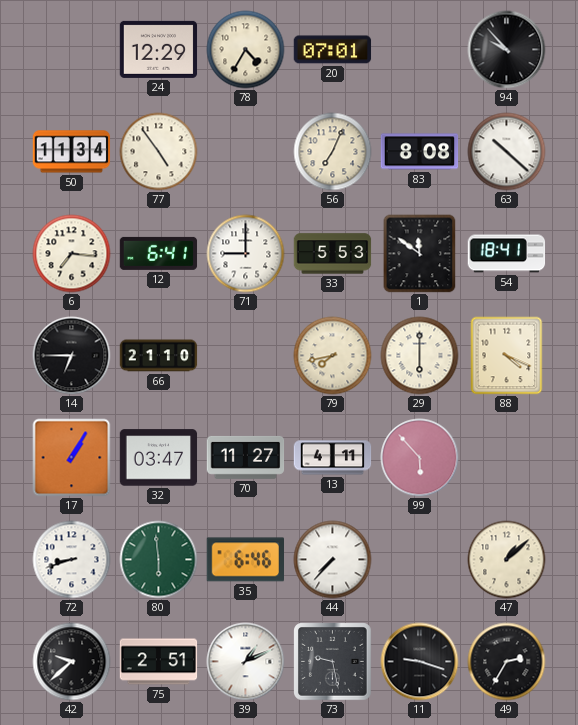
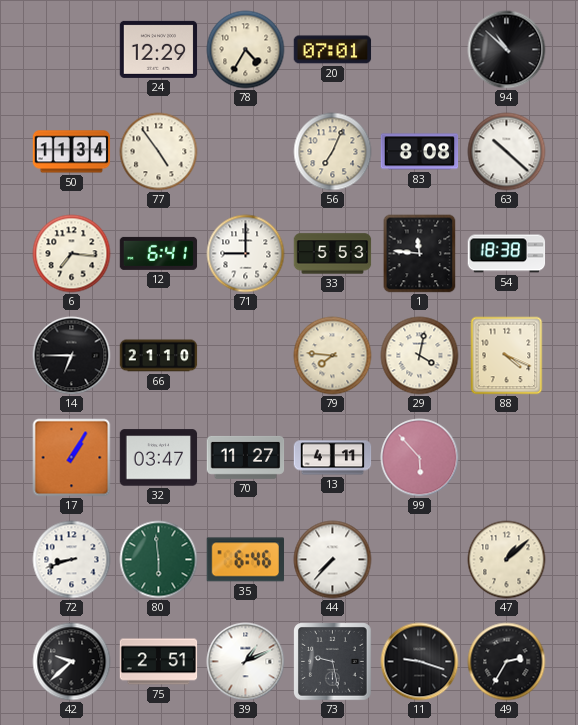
94: 9:53 -> 10:52
1: 11:51 -> 11:46
54: 18:41 -> 18:38
79: 7:43 -> 7:46
29: 6:00 -> 4:02
